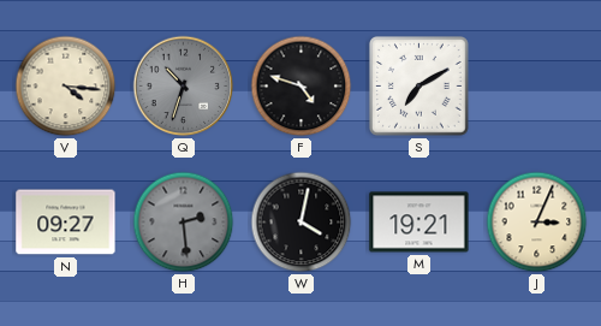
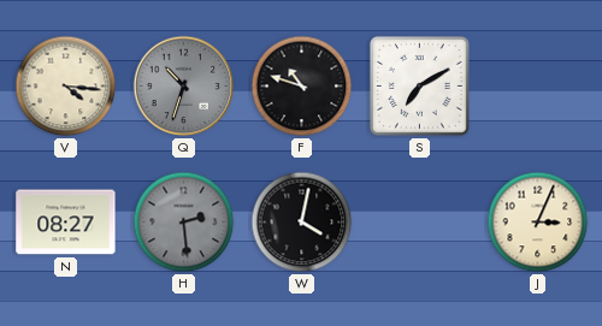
F: 4:48 -> 10:48
N: 09:27 -> 08:27
M: 19:21 -> none
